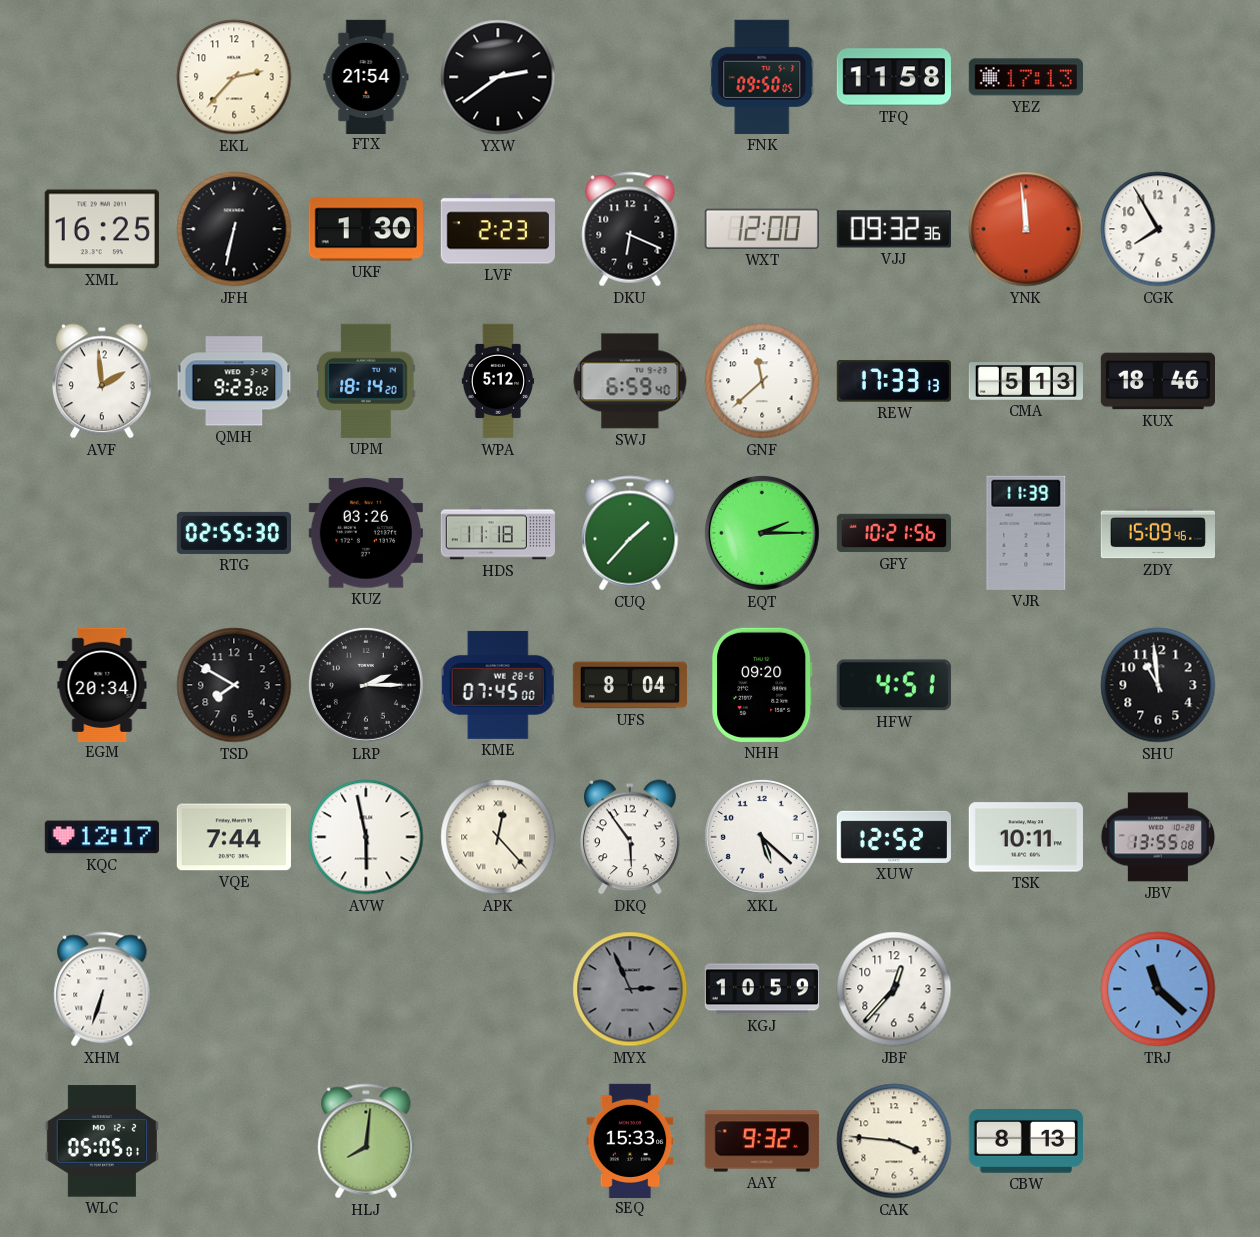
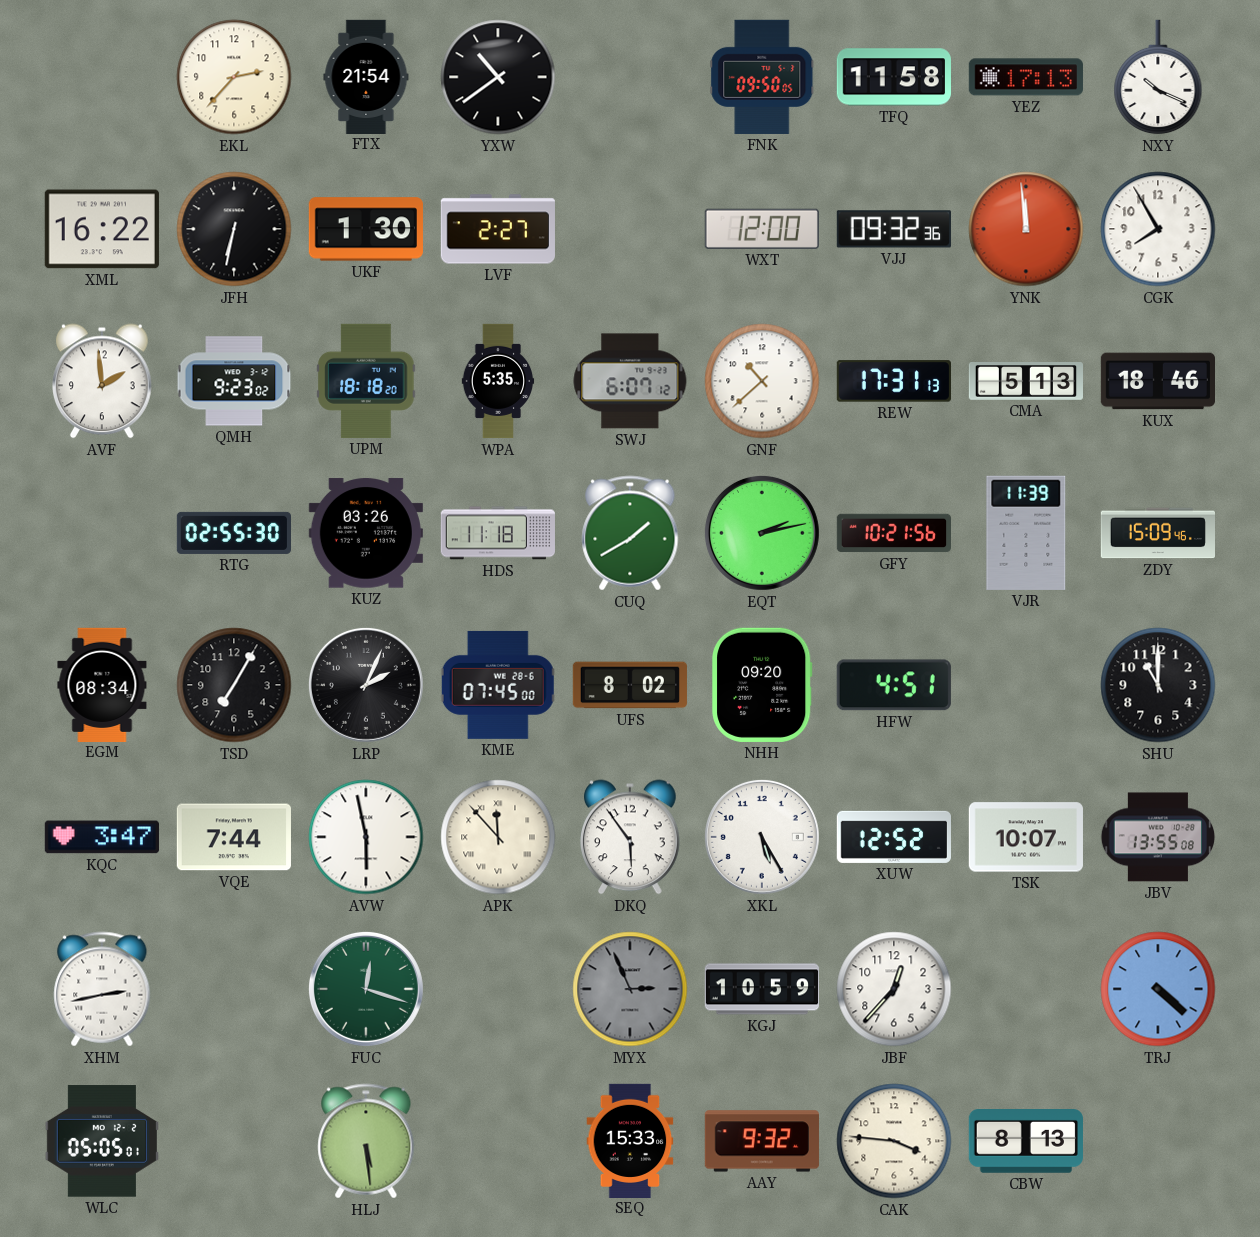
YXW: 2:39 -> 10:39
NXY: none -> 10:19
XML: 16:25 -> 16:22
LVF: 2:23 -> 2:27
DKU: 6:19 -> none
UPM: 18:14 -> 18:18
WPA: 5:12 -> 5:35
SWJ: 6:59 -> 6:07
GNF: 11:38 -> 10:38
REW: 17:33 -> 17:31
CUQ: 1:37 -> 1:40
EQT: 2:15 -> 2:13
EGM: 20:34 -> 08:34
TSD: 7:50 -> 7:05
LRP: 2:15 -> 2:04
UFS: 8:04 -> 8:02
SHU: 10:59 -> 11:00
KQC: 12:17 -> 3:47
APK: 12:23 -> 11:53
XKL: 5:22 -> 5:25
TSK: 10:11 -> 10:07
XHM: 6:33 -> 2:43
FUC: none -> 12:18
TRJ: 11:22 -> 4:22
HLJ: 8:01 -> 5:29
